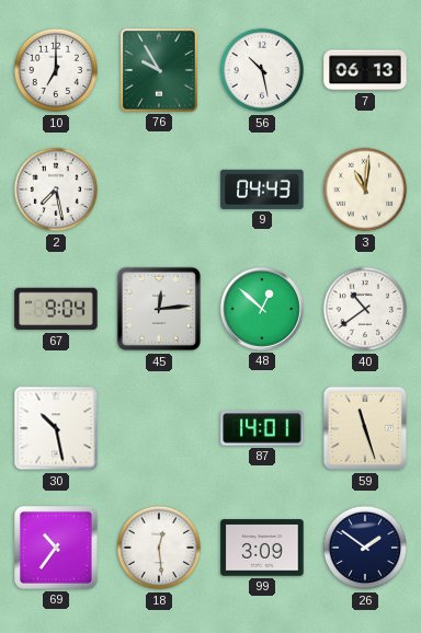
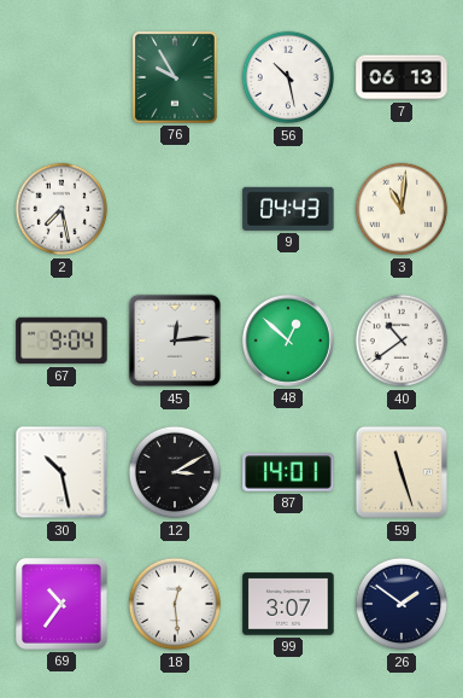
10: 7:00 -> none
12: none -> 3:10
99: 3:09 -> 3:07
